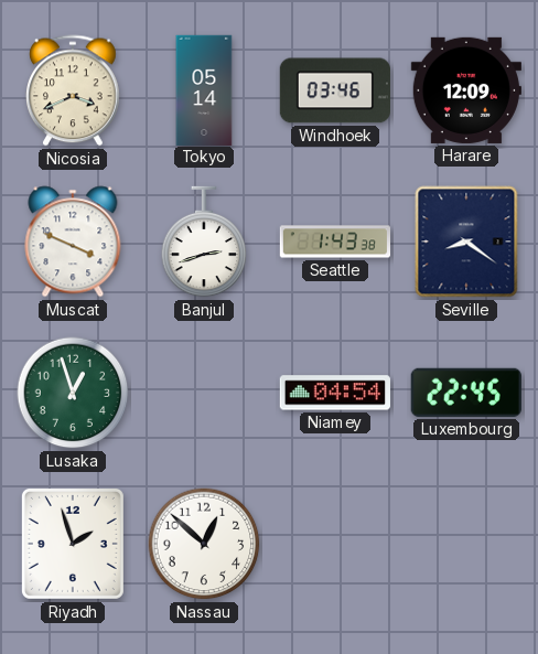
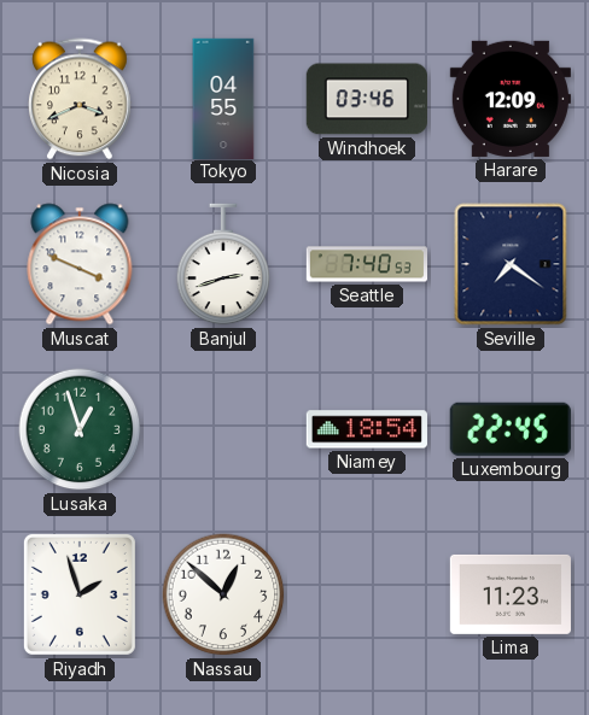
Tokyo: 05:14 -> 04:55
Seattle: 1:43 -> 7:40
Seville: 8:21 -> 7:21
Niamey: 04:54 -> 18:54
Lima: none -> 11:23
